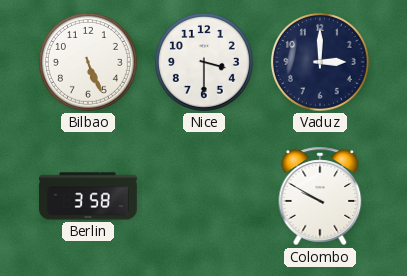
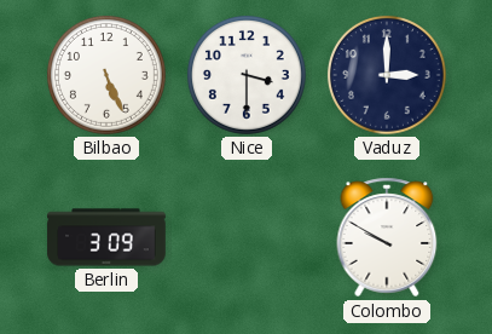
Berlin: 3:58 -> 3:09
